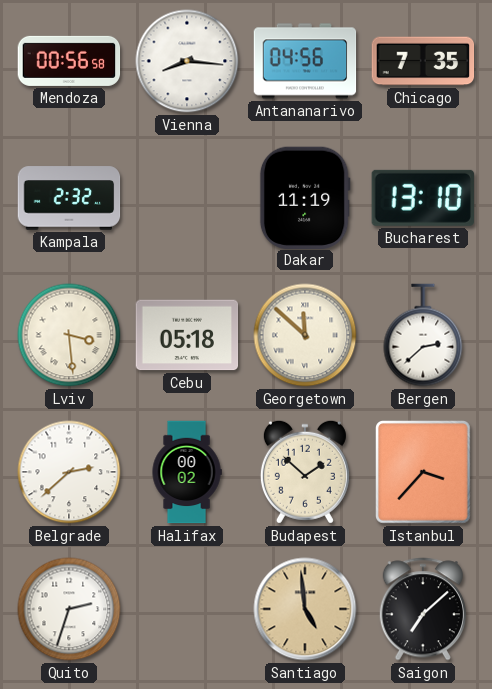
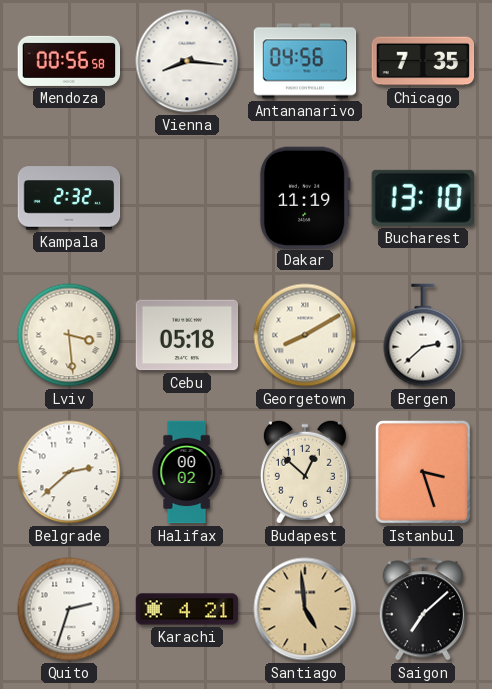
Georgetown: 11:52 -> 8:10
Budapest: 1:52 -> 12:52
Istanbul: 3:37 -> 3:27
Karachi: none -> 4:21
